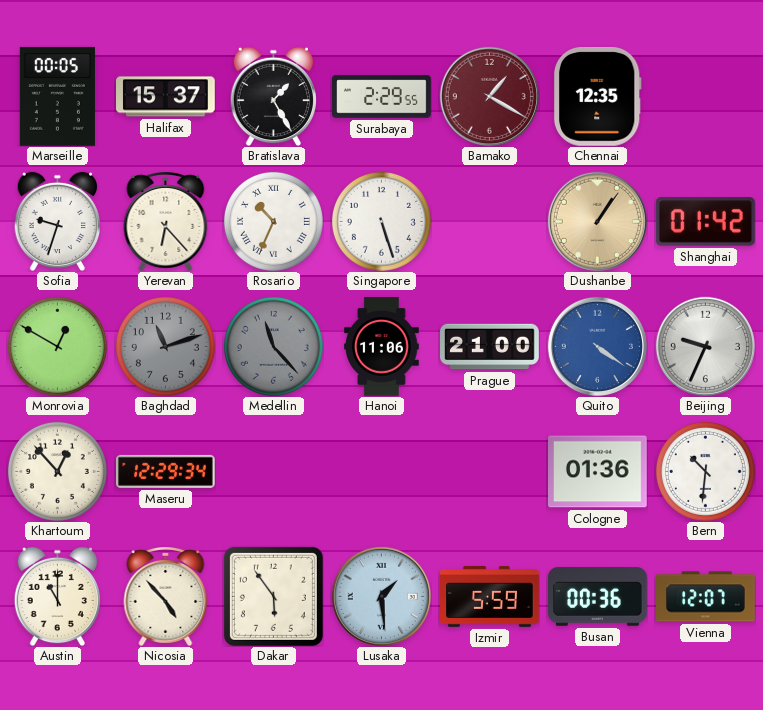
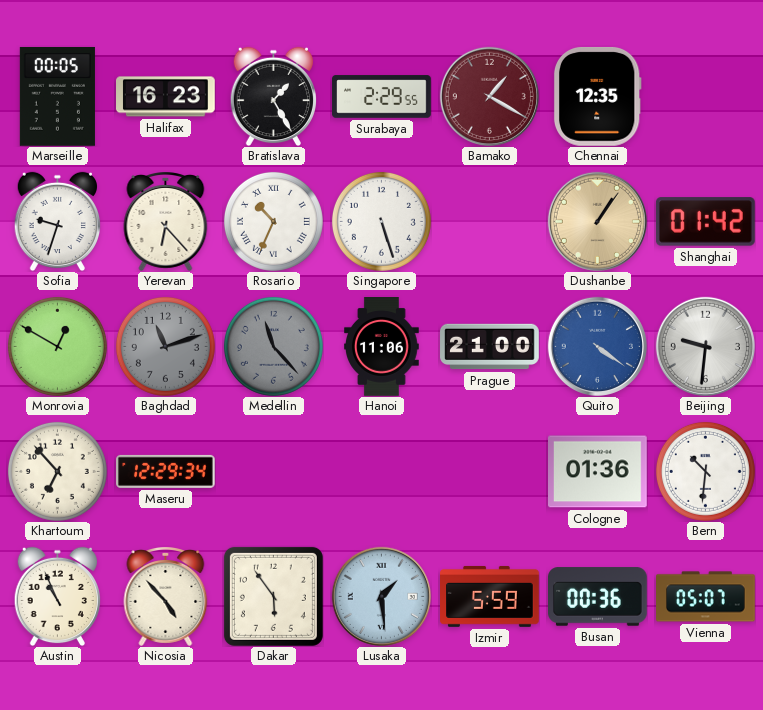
Halifax: 15:37 -> 16:23
Beijing: 9:34 -> 9:31
Khartoum: 12:53 -> 6:53
Austin: 11:00 -> 10:56
Vienna: 12:07 -> 05:07
